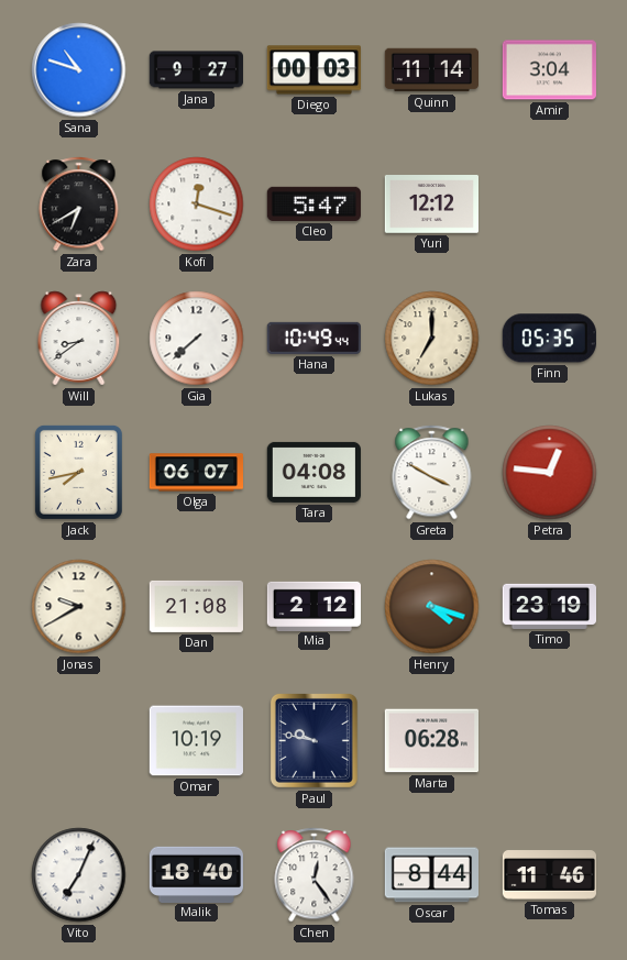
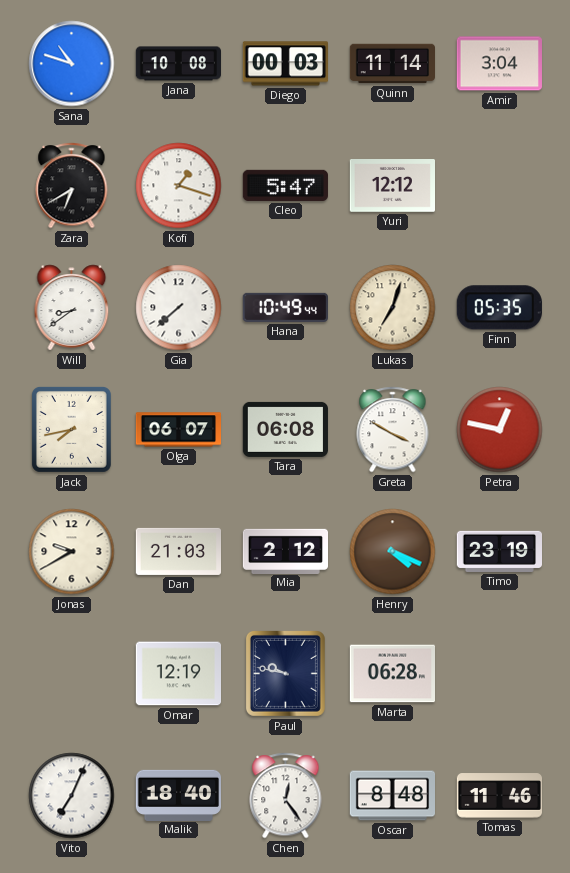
Jana: 9:27 -> 10:08
Kofi: 12:18 -> 1:18
Lukas: 7:00 -> 7:03
Tara: 04:08 -> 06:08
Petra: 12:46 -> 12:47
Dan: 21:08 -> 21:03
Henry: 4:18 -> 4:19
Omar: 10:19 -> 12:19
Oscar: 8:44 -> 8:48
